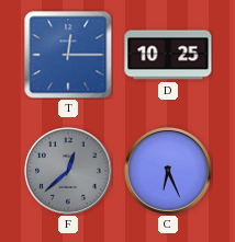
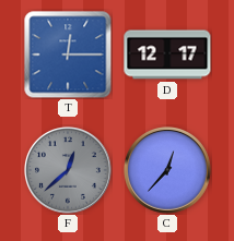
D: 10:25 -> 12:17
C: 6:26 -> 12:37
